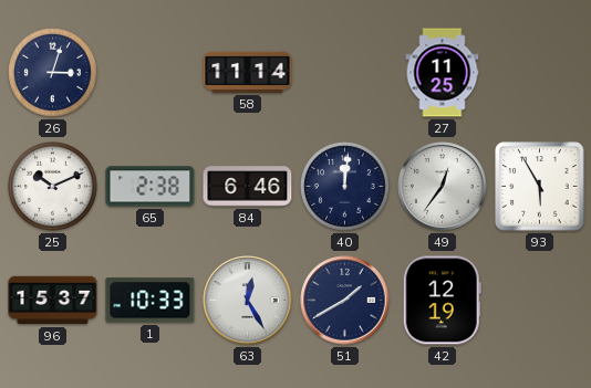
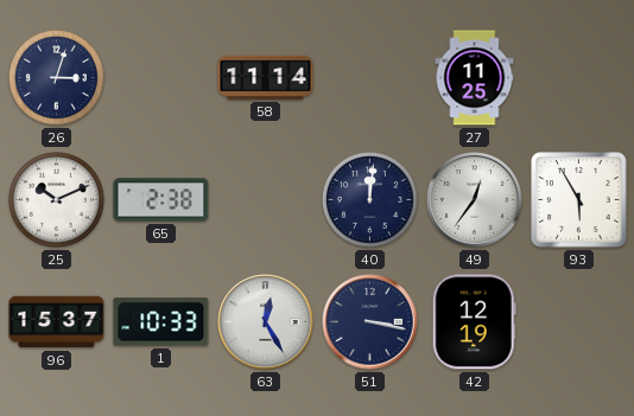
84: 6:46 -> none
51: 1:40 -> 3:17
